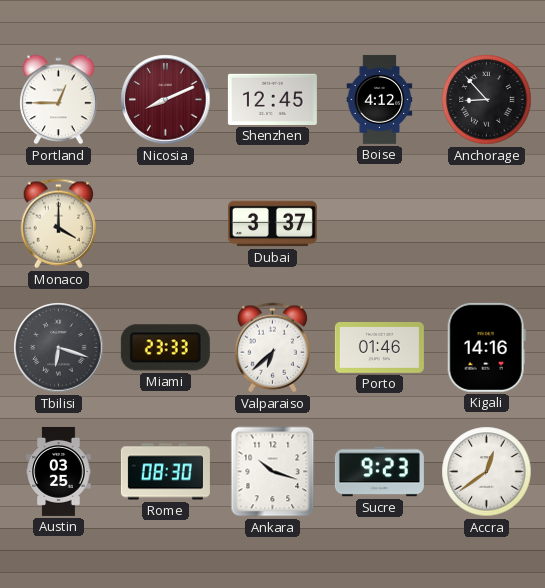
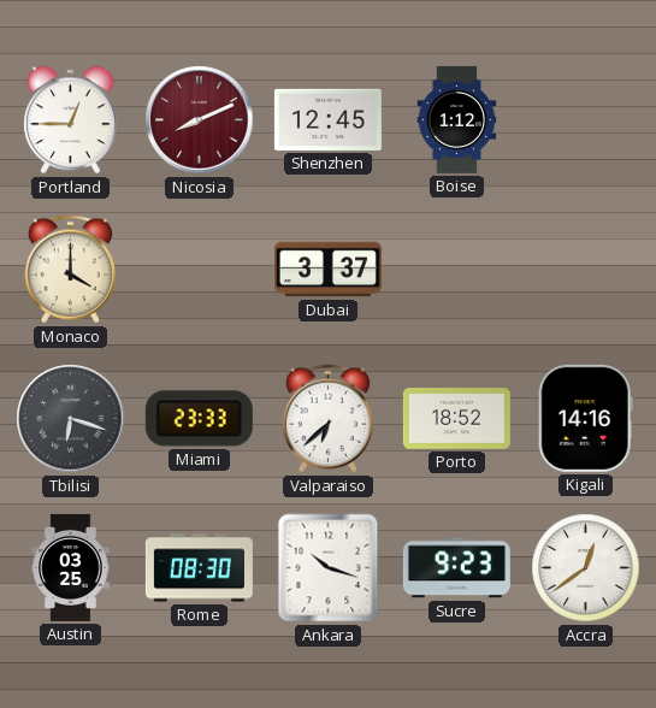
Boise: 4:12 -> 1:12
Anchorage: 8:53 -> none
Porto: 01:46 -> 18:52
